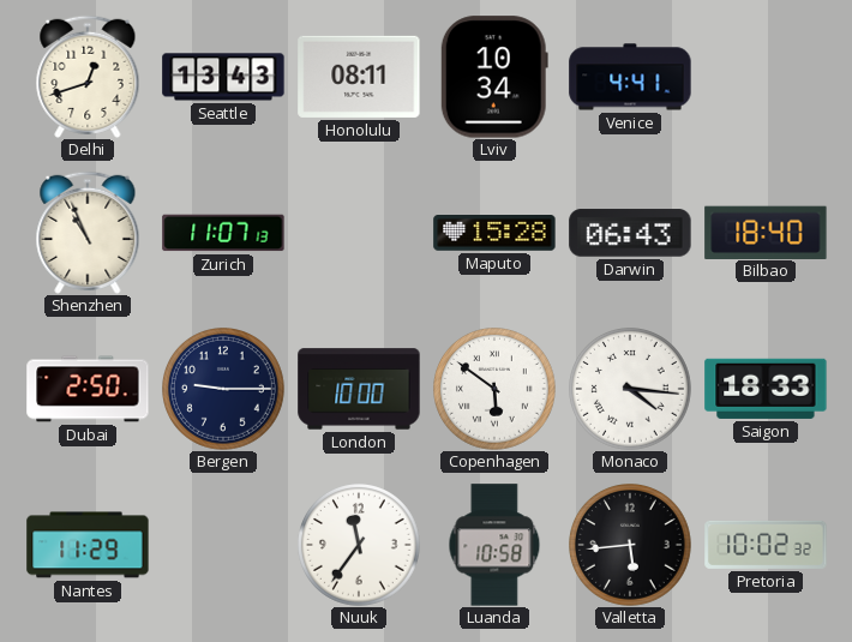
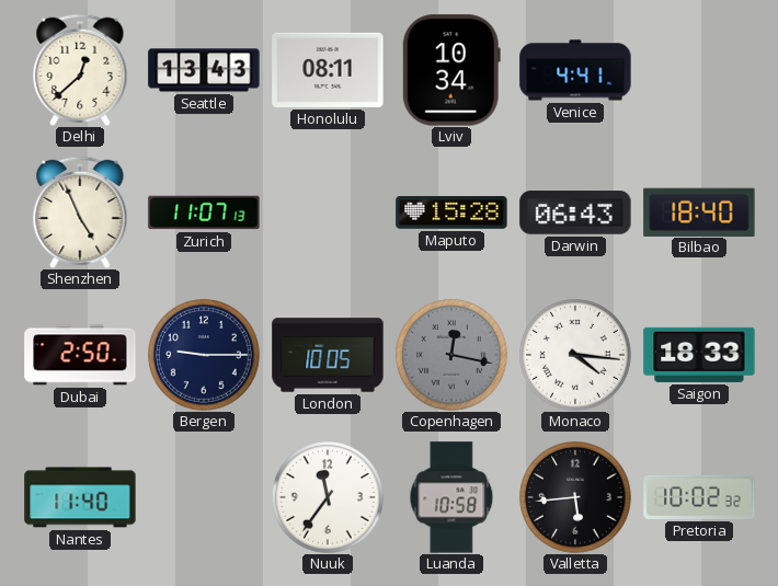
Delhi: 12:42 -> 12:38
Shenzhen: 10:56 -> 4:56
London: 10:00 -> 10:05
Copenhagen: 5:51 -> 12:17
Copenhagen dial: white -> grey
Nantes: 11:29 -> 11:40
